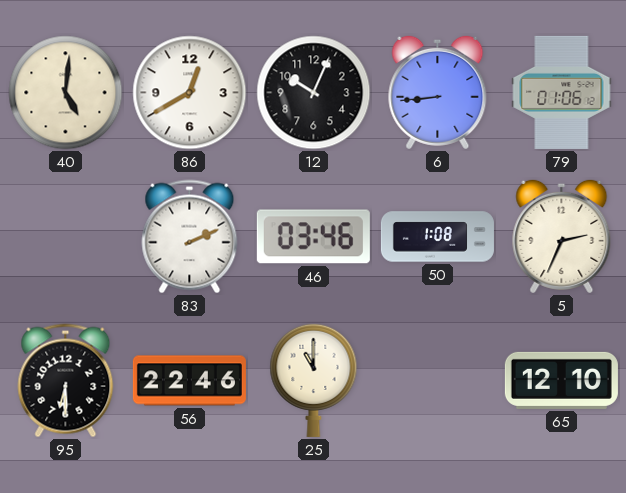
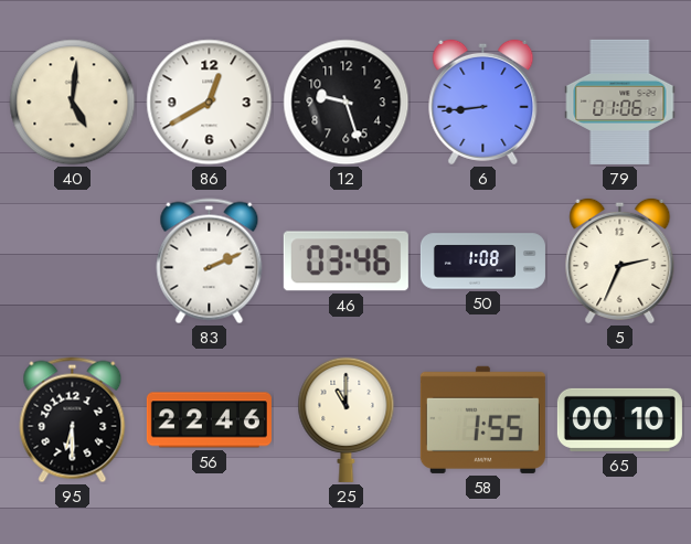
12: 10:04 -> 9:27
58: none -> 1:55
65: 12:10 -> 00:10
